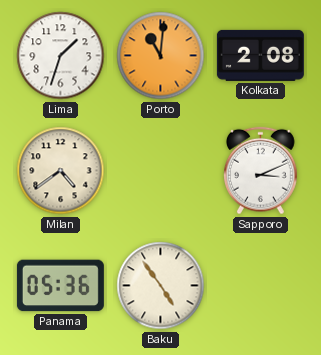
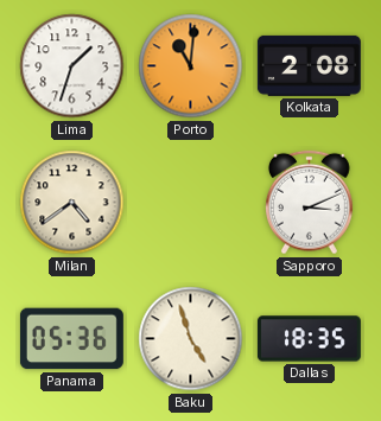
Baku: 4:54 -> 4:57
Dallas: none -> 18:35
